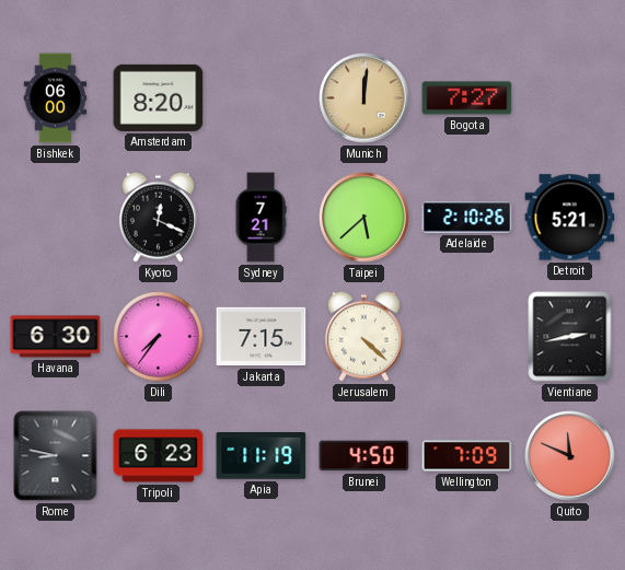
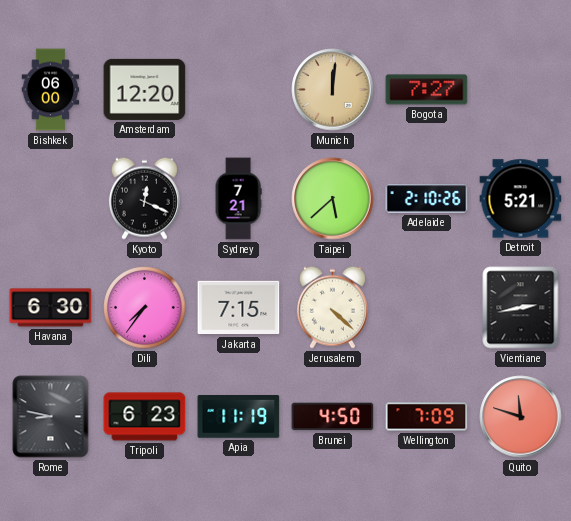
Amsterdam: 8:20 -> 12:20
Quito: 11:49 -> 11:48
